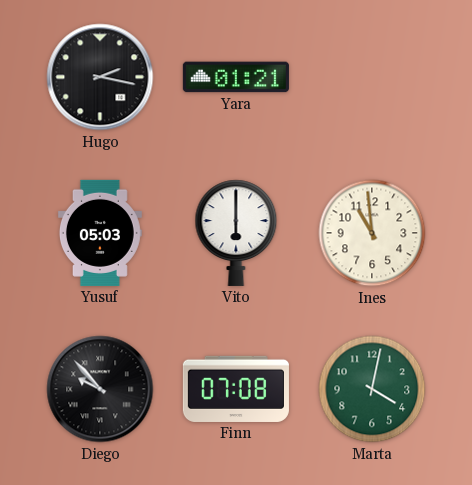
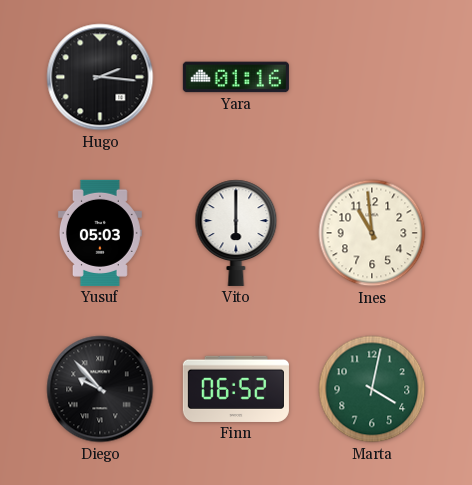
Hugo: 2:17 -> 2:16
Yara: 01:21 -> 01:16
Finn: 07:08 -> 06:52
